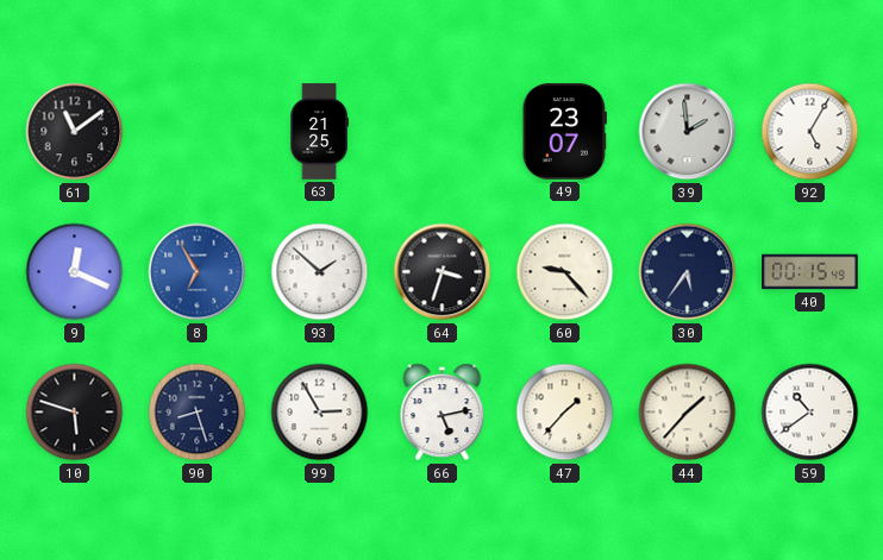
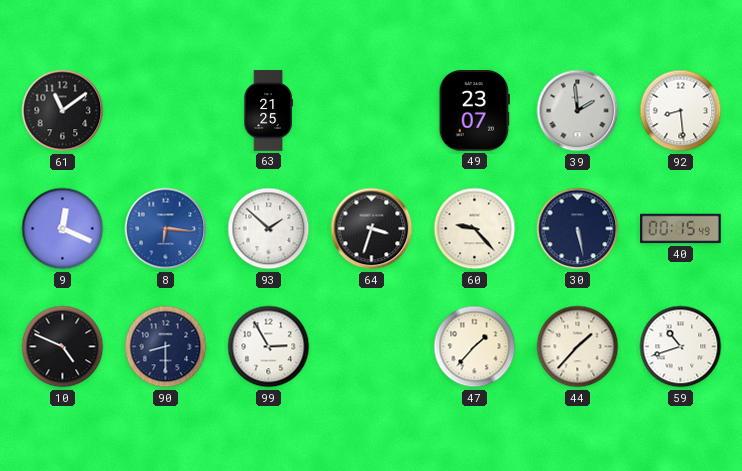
92: 5:05 -> 8:29
8: 6:55 -> 6:16
30: 5:36 -> 5:28
10: 5:48 -> 4:49
90: 8:27 -> 8:30
66: 5:13 -> none
59: 10:39 -> 10:42
